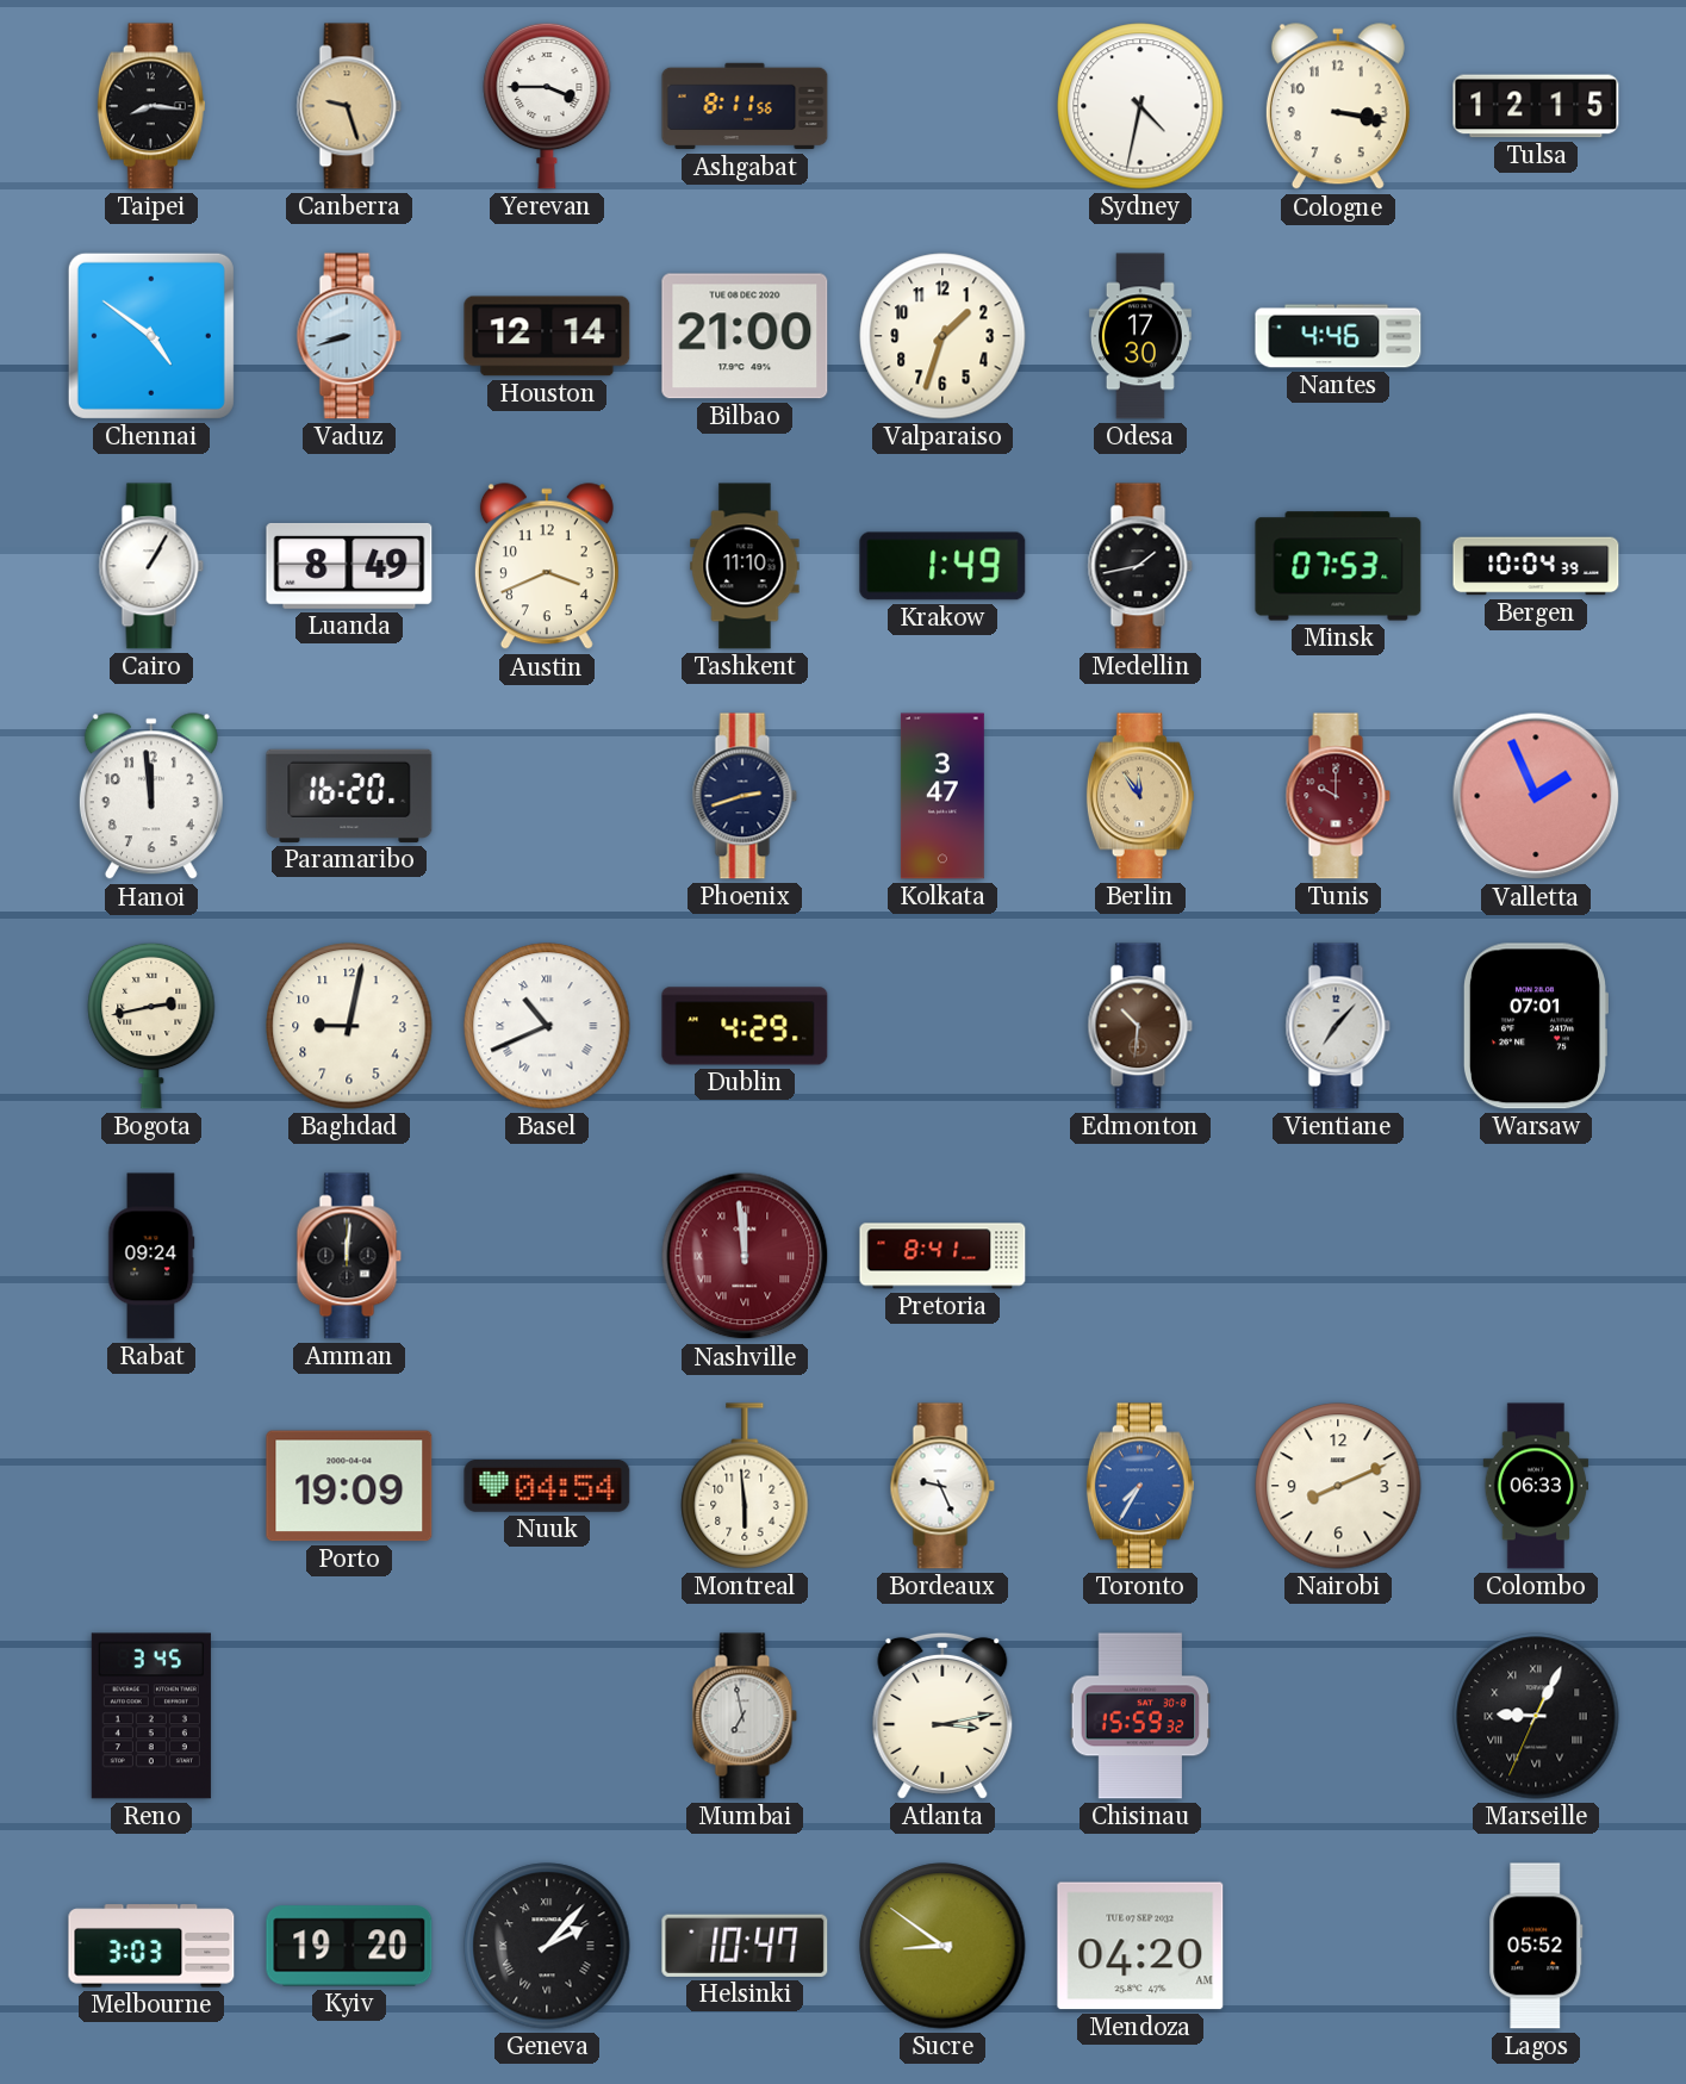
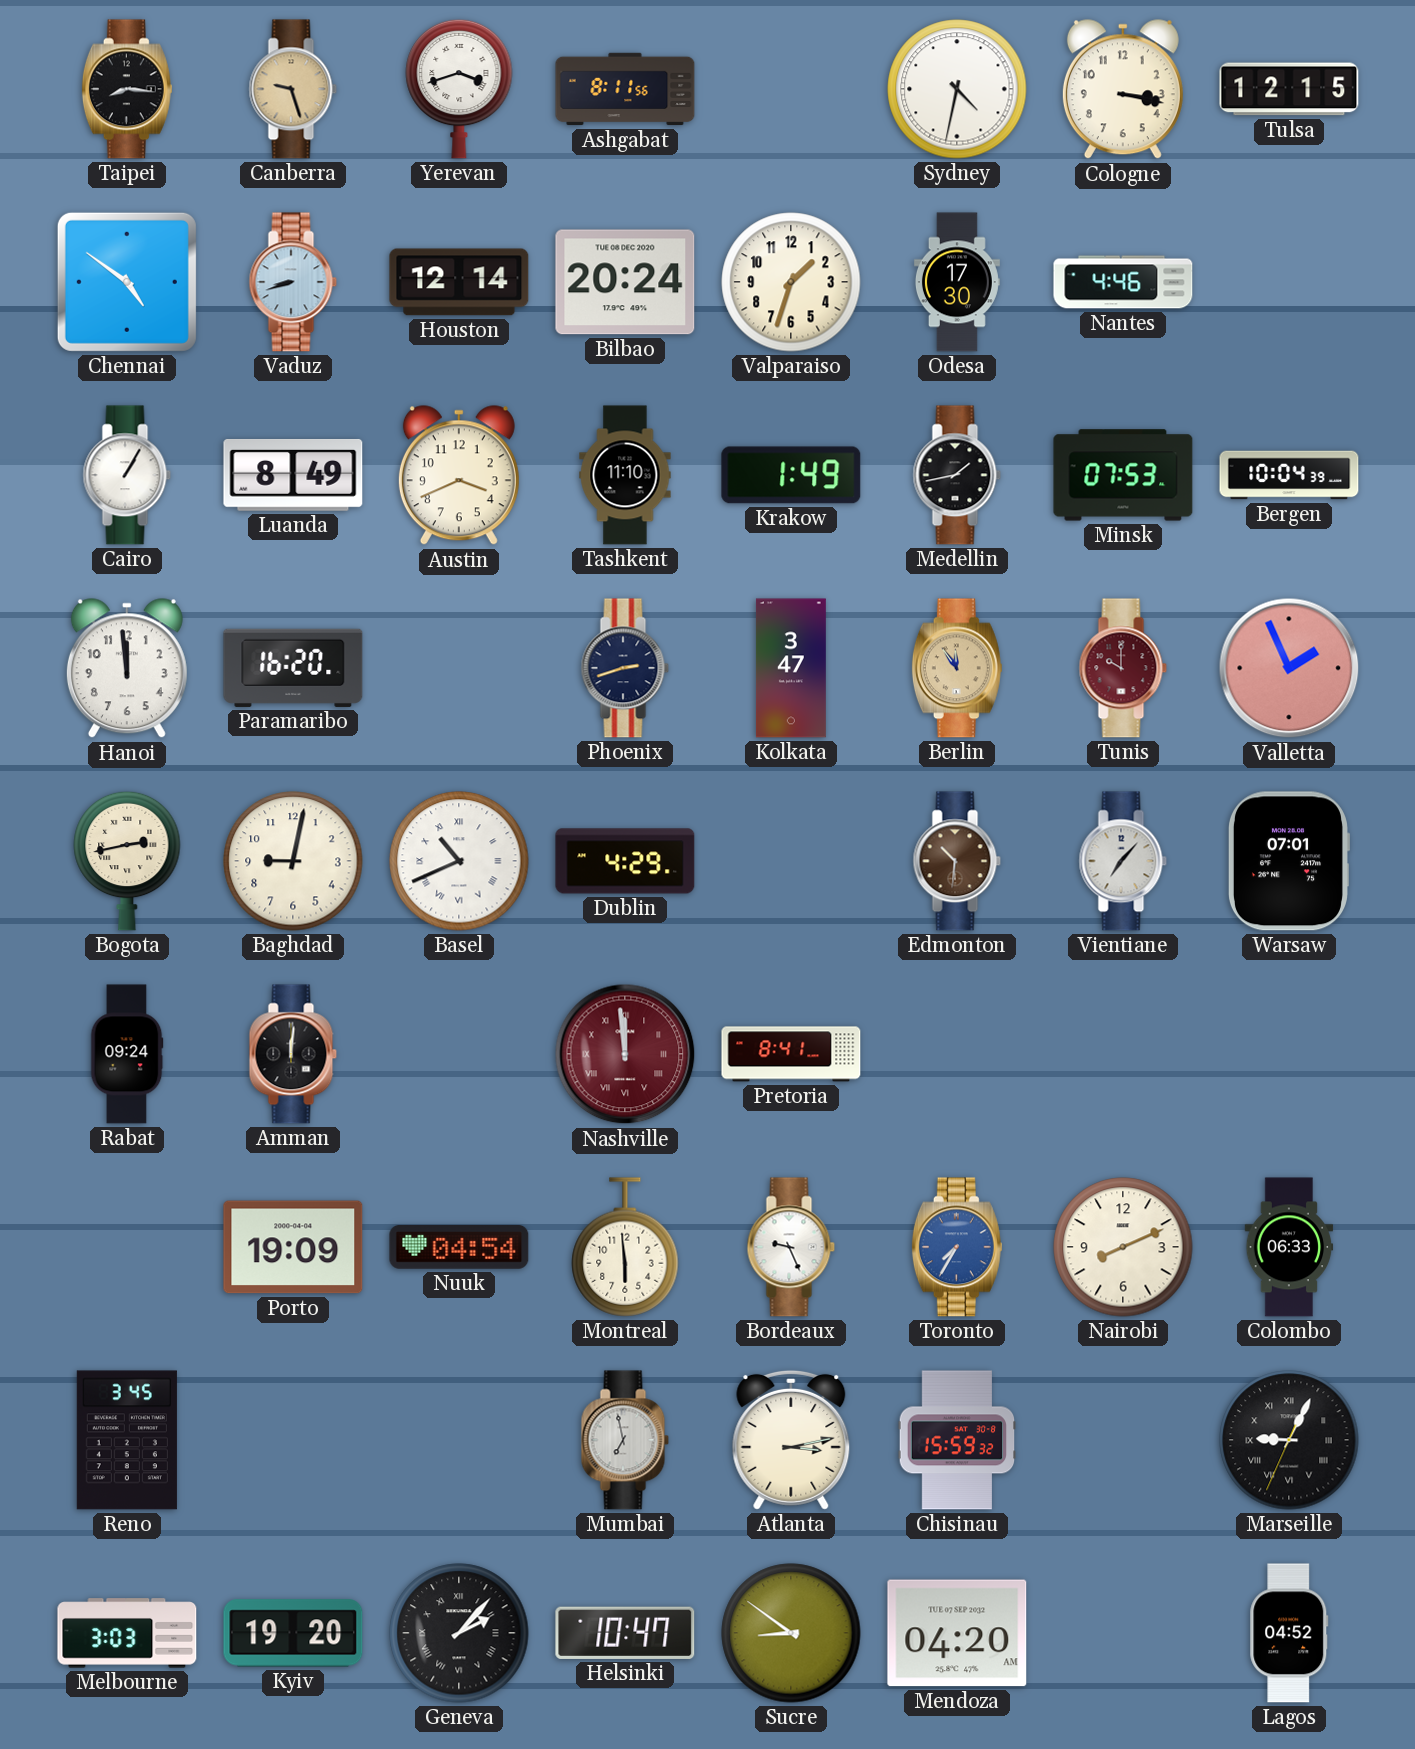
Yerevan: 3:45 -> 3:42
Bilbao: 21:00 -> 20:24
Lagos: 05:52 -> 04:52
